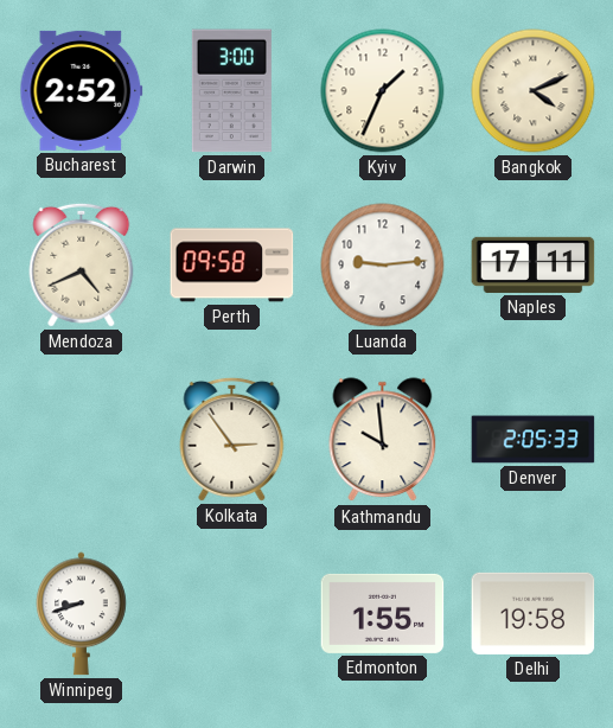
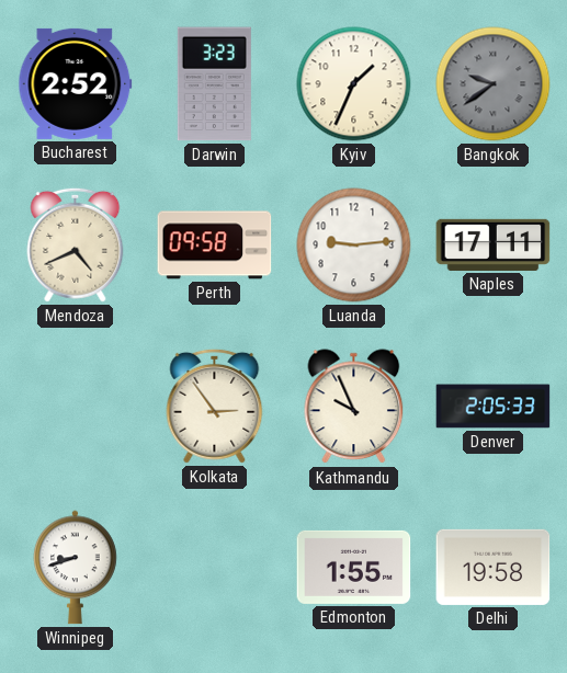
Darwin: 3:00 -> 3:23
Bangkok: 4:11 -> 9:39
Bangkok dial: cream -> grey
Kathmandu: 9:59 -> 9:56
